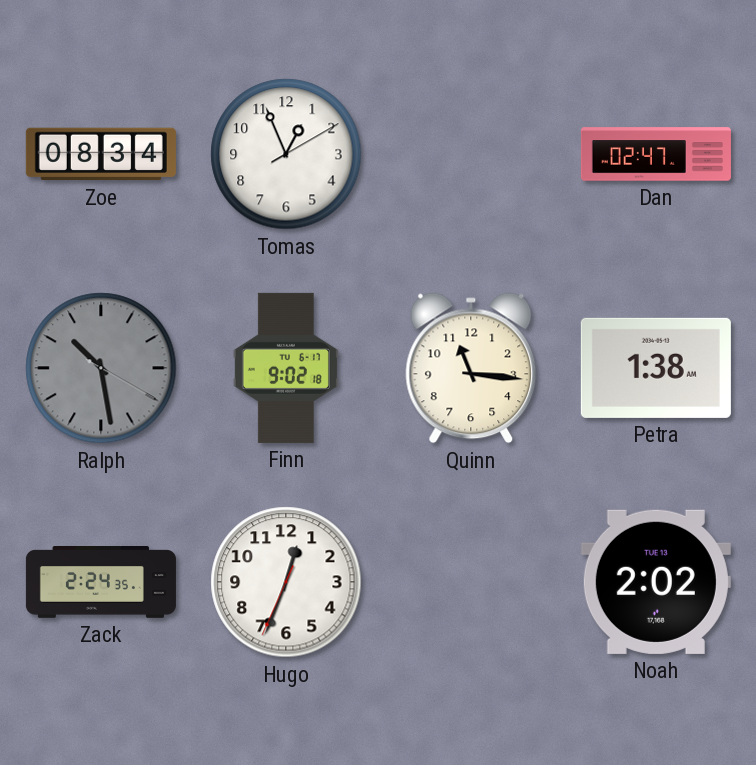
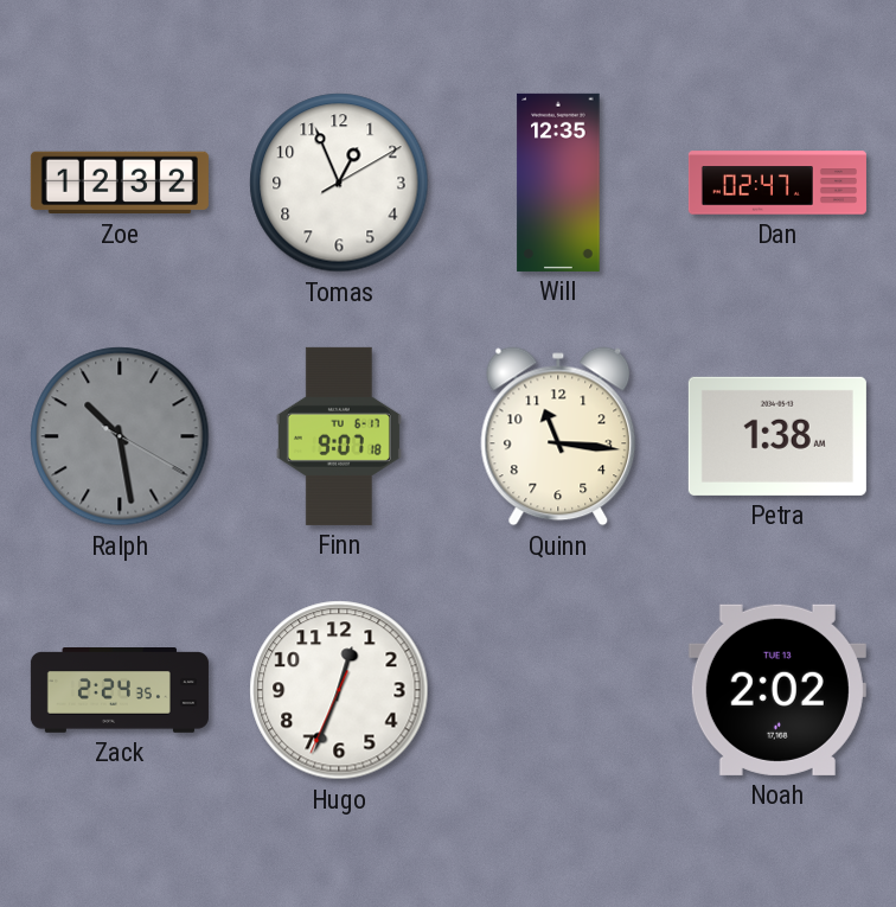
Zoe: 08:34 -> 12:32
Will: none -> 12:35
Finn: 9:02 -> 9:07
